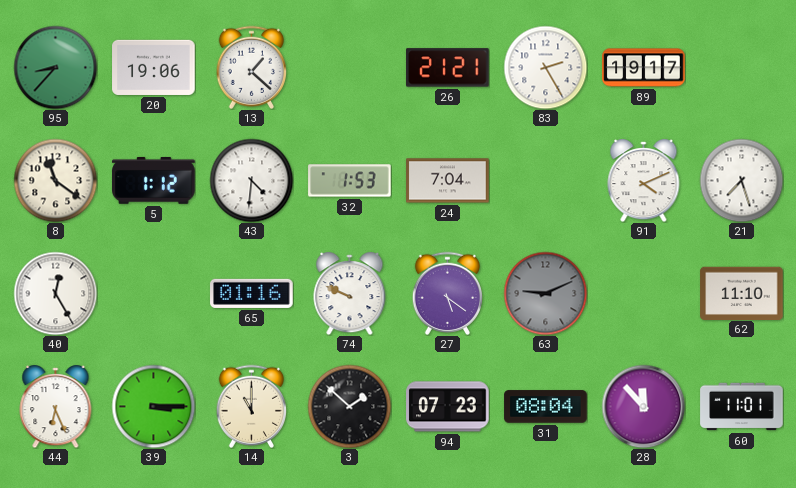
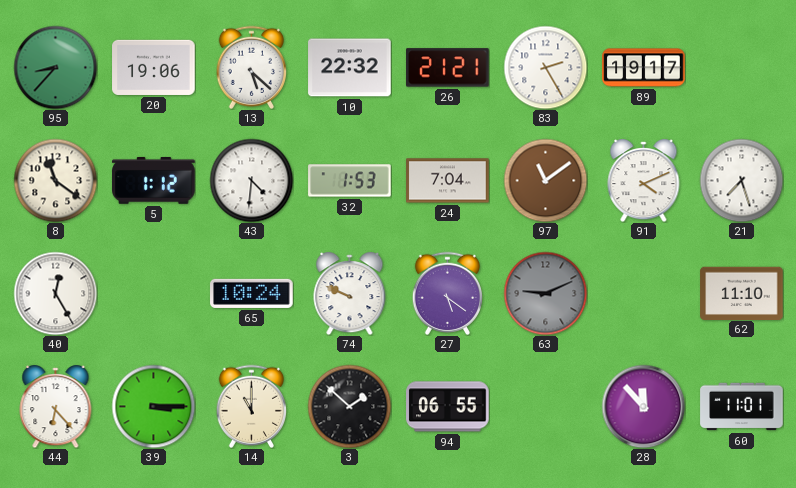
13: 1:22 -> 5:22
10: none -> 22:32
97: none -> 11:09
65: 01:16 -> 10:24
44: 6:26 -> 6:23
94: 07:23 -> 06:55
31: 08:04 -> none
